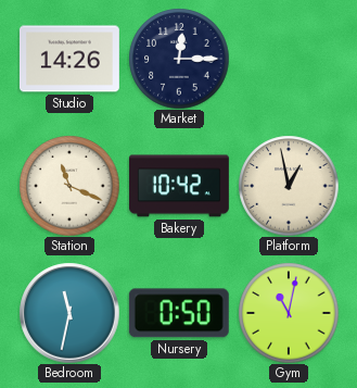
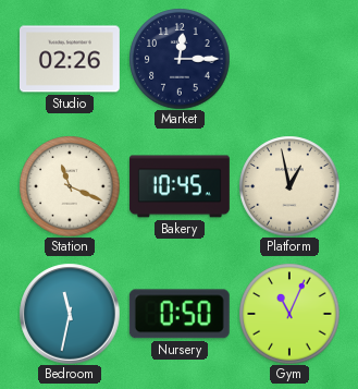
Studio: 14:26 -> 02:26
Bakery: 10:42 -> 10:45
Gym: 11:02 -> 11:04
